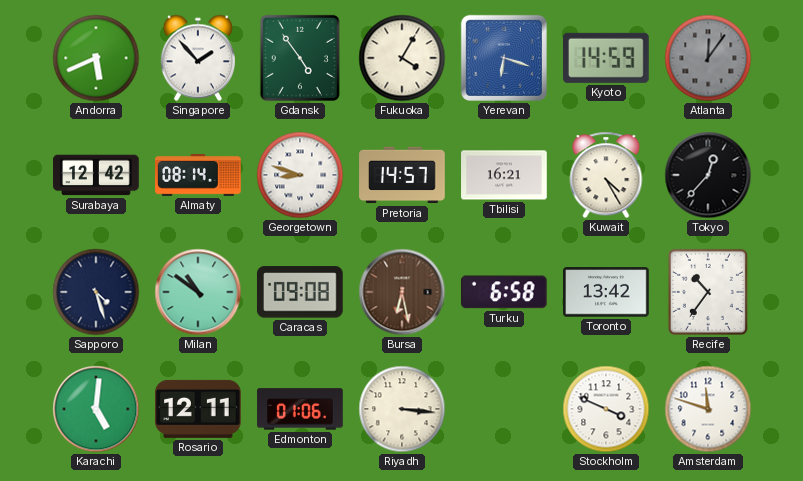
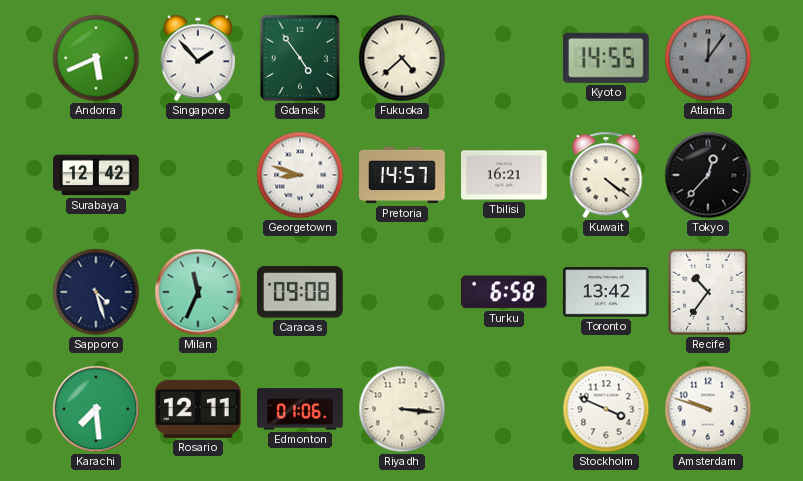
Fukuoka: 4:05 -> 4:38
Yerevan: 6:18 -> none
Kyoto: 14:59 -> 14:55
Almaty: 08:14 -> none
Kuwait: 4:25 -> 4:21
Milan: 10:51 -> 11:34
Bursa: 6:28 -> none
Karachi: 5:01 -> 7:29
Amsterdam: 11:48 -> 9:48
